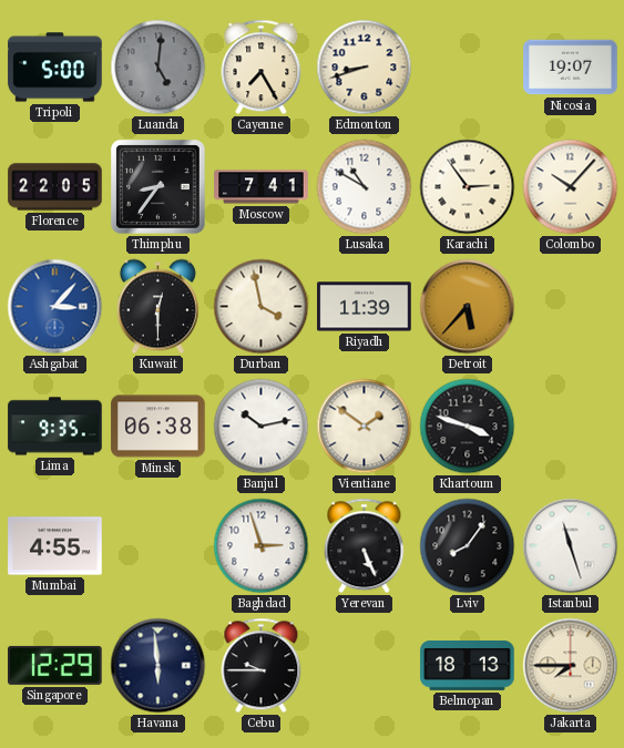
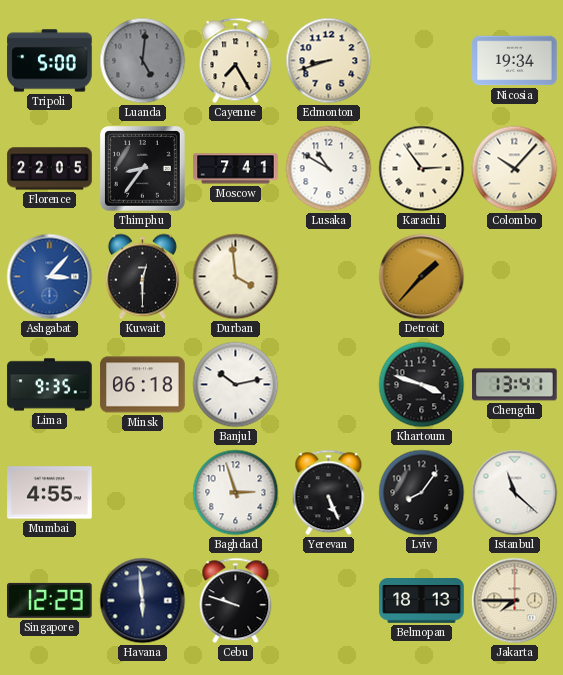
Nicosia: 19:07 -> 19:34
Durban: 3:58 -> 3:59
Riyadh: 11:39 -> none
Detroit: 5:37 -> 1:37
Minsk: 06:38 -> 06:18
Vientiane: 1:51 -> none
Chengdu: none -> 13:41
Istanbul: 11:27 -> 11:22
Cebu: 9:45 -> 9:48
